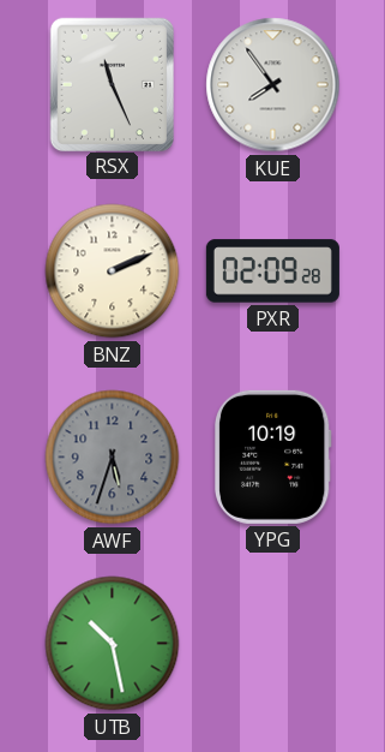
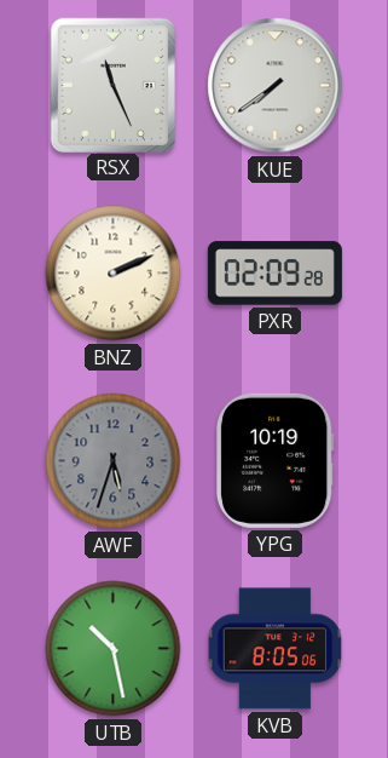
KUE: 7:54 -> 7:39
KVB: none -> 8:05
